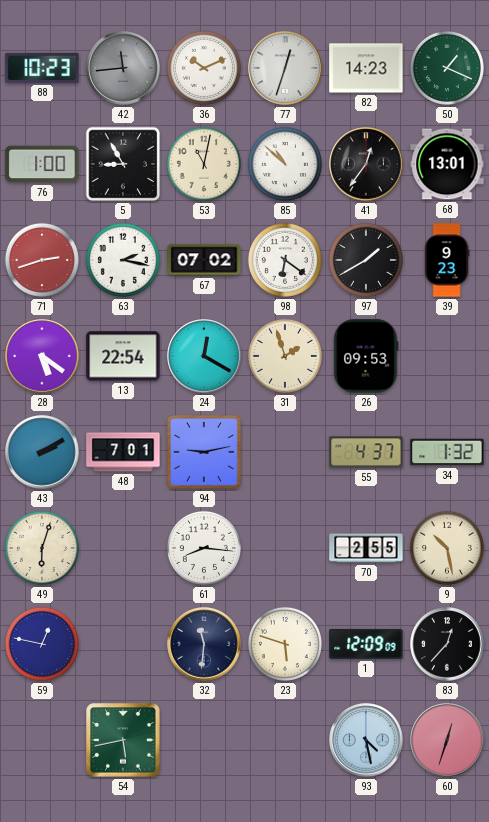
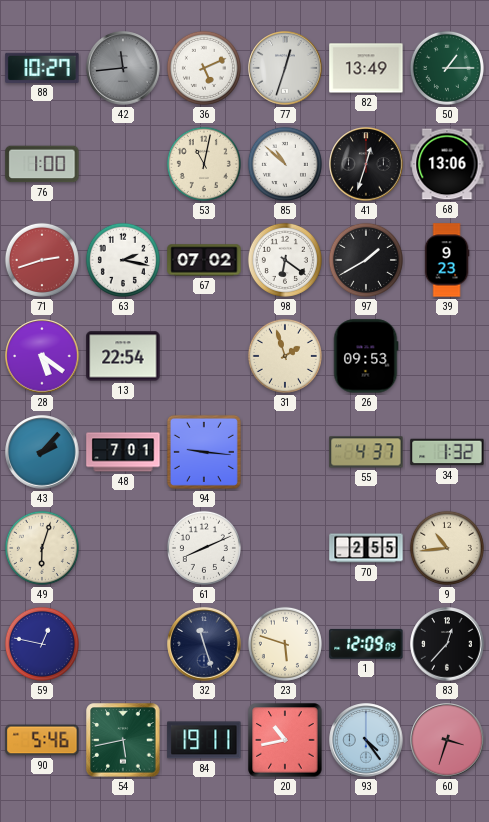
88: 10:23 -> 10:27
36: 10:11 -> 5:11
82: 14:23 -> 13:49
50: 1:19 -> 1:15
5: 8:55 -> none
41: 12:36 -> 12:33
68: 13:01 -> 13:06
24: 12:20 -> none
43: 2:10 -> 2:07
94: 9:13 -> 9:16
61: 8:16 -> 8:11
9: 10:28 -> 10:44
32: 11:31 -> 11:27
90: none -> 5:46
84: none -> 19:11
20: none -> 10:43
93: 4:28 -> 4:24
60: 12:33 -> 3:33
